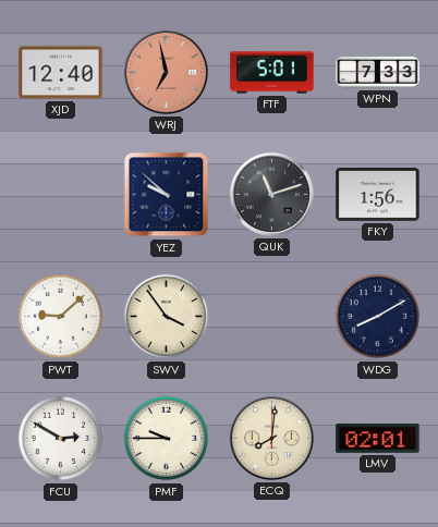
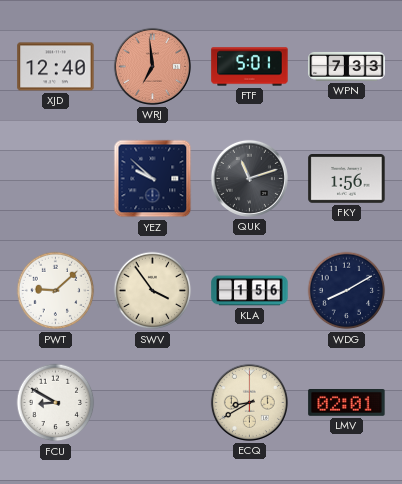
WRJ: 6:58 -> 6:59
KLA: none -> 1:56
FCU: 2:50 -> 8:50
PMF: 9:45 -> none
ECQ: 8:01 -> 8:40
